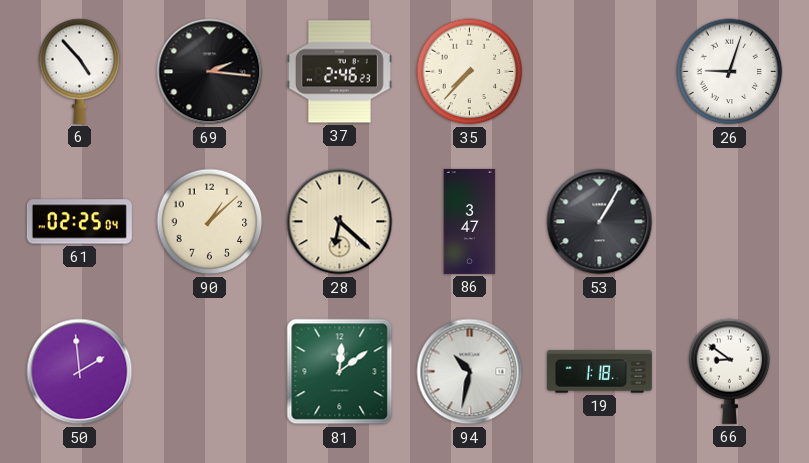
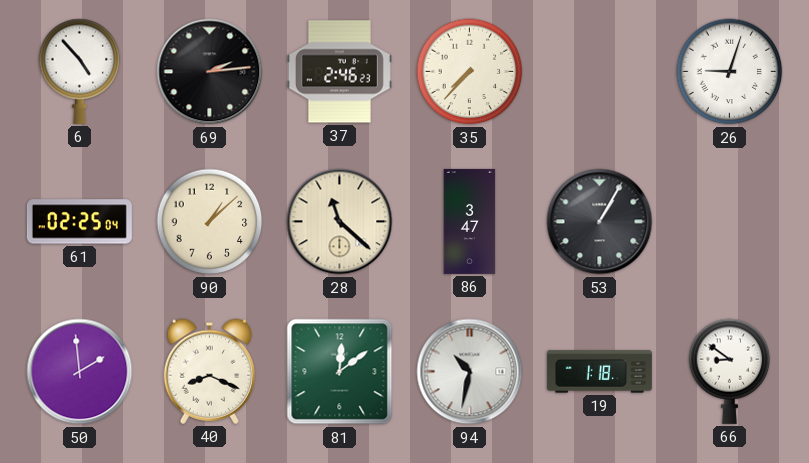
69: 2:16 -> 2:14
28: 6:22 -> 11:22
40: none -> 8:19
